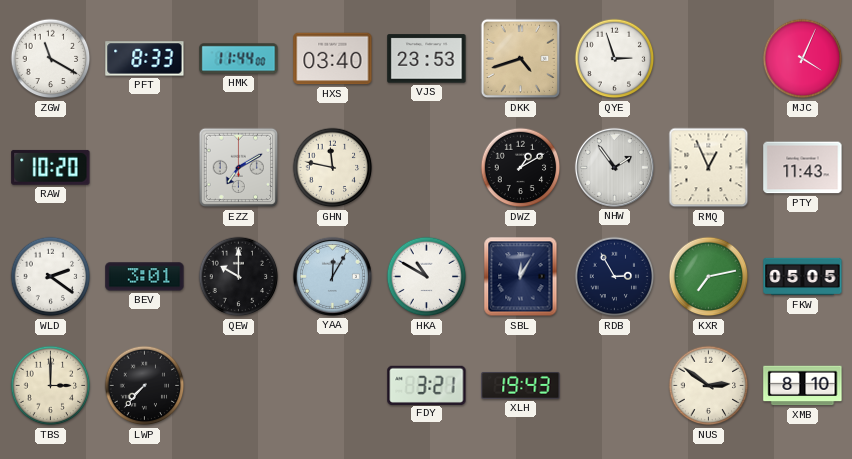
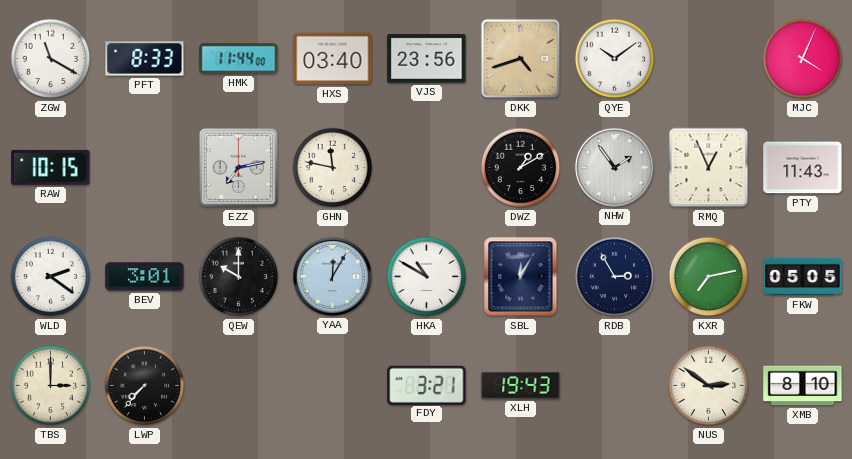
VJS: 23:53 -> 23:56
QYE: 2:57 -> 10:09
RAW: 10:20 -> 10:15
EZZ: 7:10 -> 7:13
